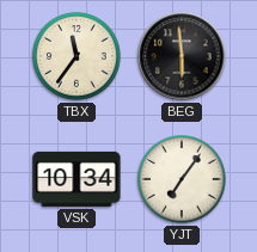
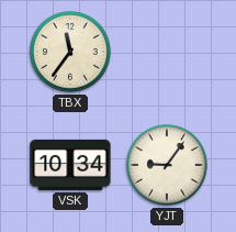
BEG: 5:59 -> none
YJT: 7:06 -> 9:06
